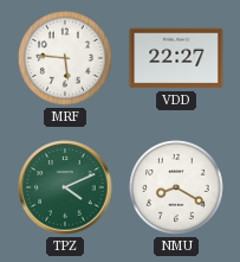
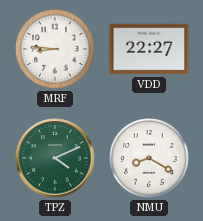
MRF: 5:46 -> 8:46
